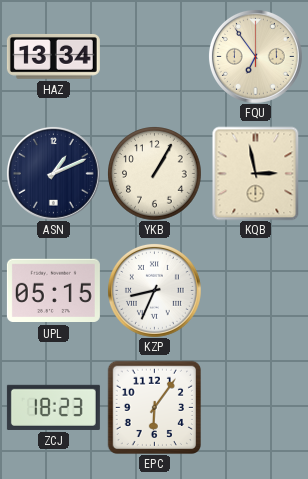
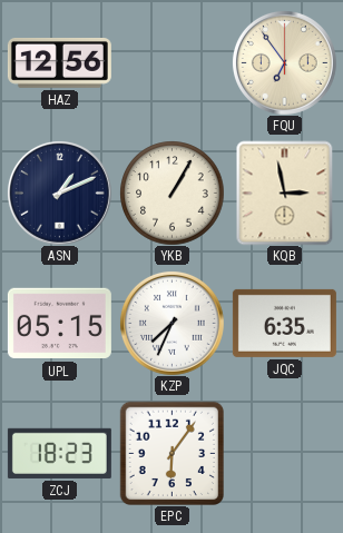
HAZ: 13:34 -> 12:56
KZP: 8:34 -> 7:34
JQC: none -> 6:35
